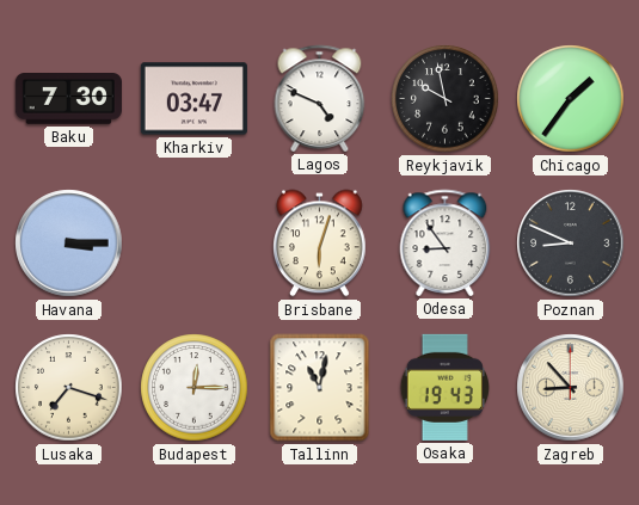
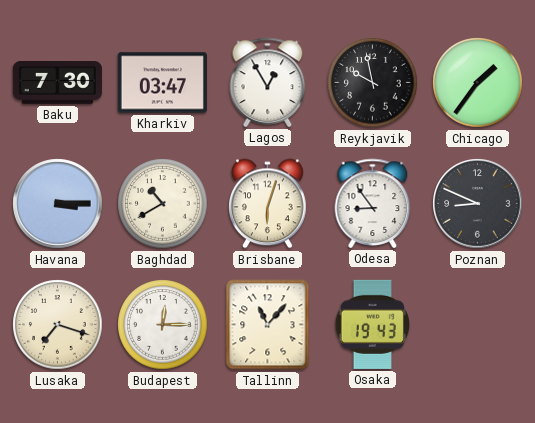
Lagos: 4:49 -> 12:55
Baghdad: none -> 10:40
Tallinn: 11:02 -> 11:07
Zagreb: 8:53 -> none
